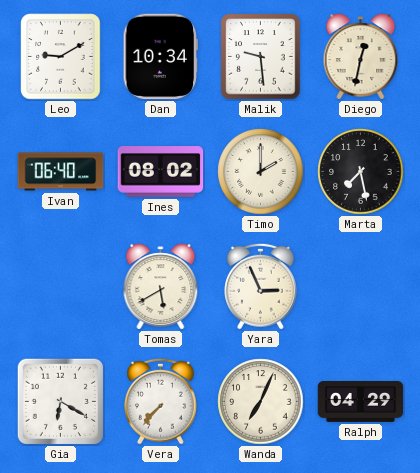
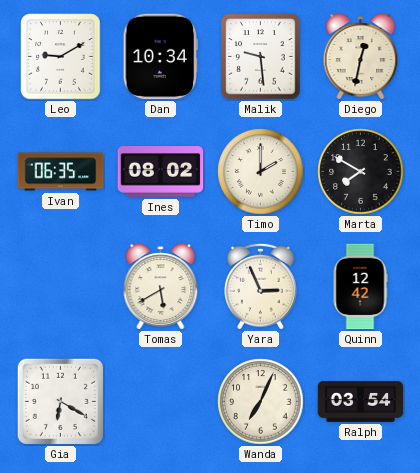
Ivan: 06:40 -> 06:35
Marta: 7:28 -> 7:50
Quinn: none -> 12:42
Vera: 7:37 -> none
Ralph: 04:29 -> 03:54
